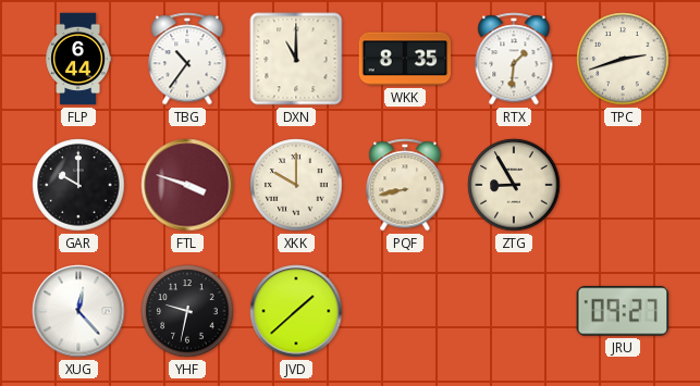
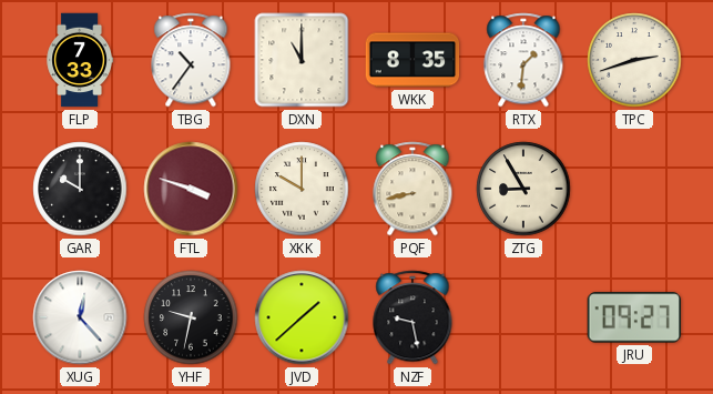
FLP: 6:44 -> 7:33
NZF: none -> 9:28
